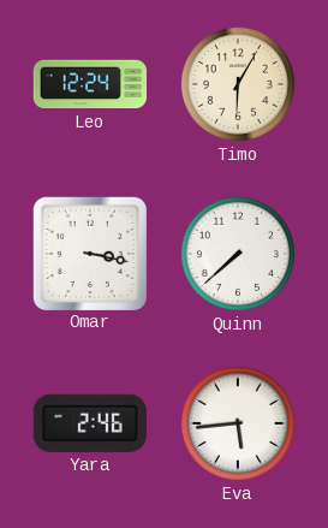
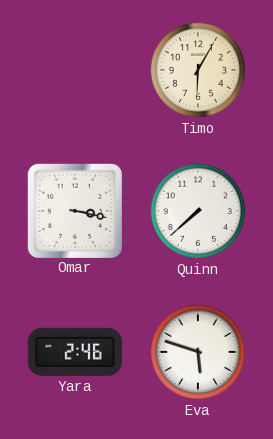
Leo: 12:24 -> none
Eva: 5:44 -> 5:48
